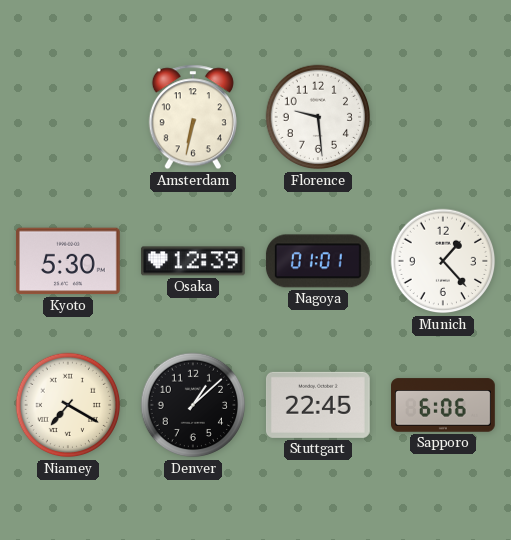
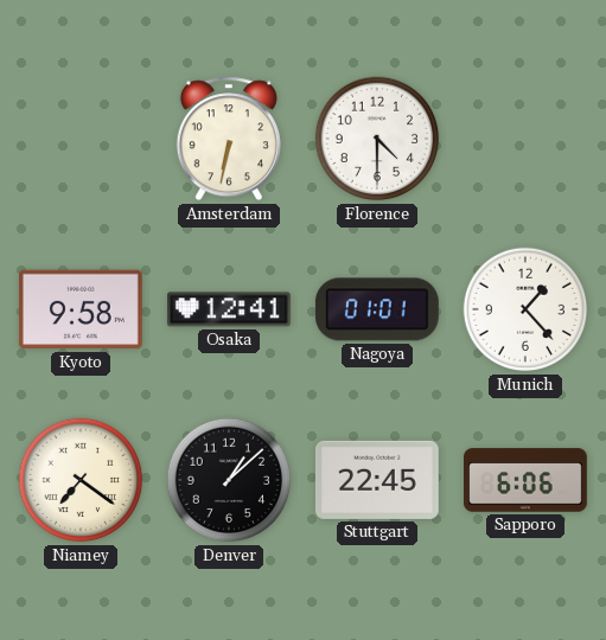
Florence: 9:29 -> 4:30
Kyoto: 5:30 -> 9:58
Osaka: 12:39 -> 12:41
Niamey: 7:20 -> 7:21
